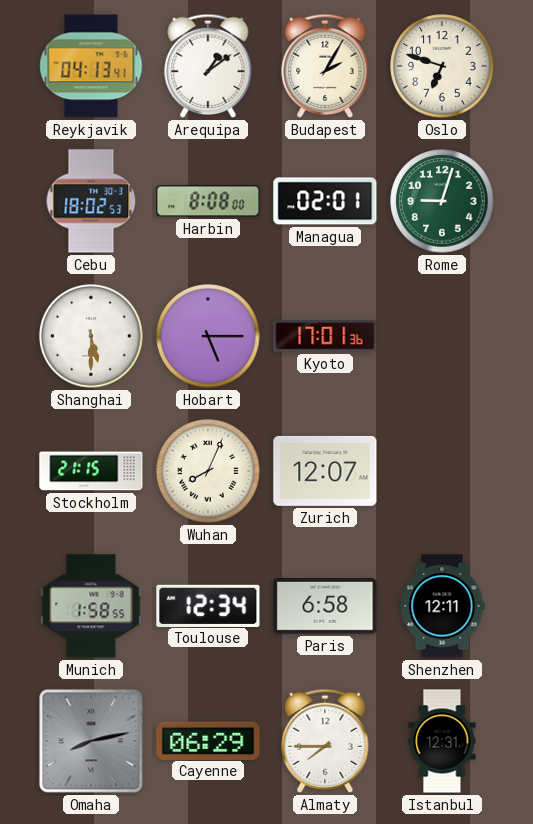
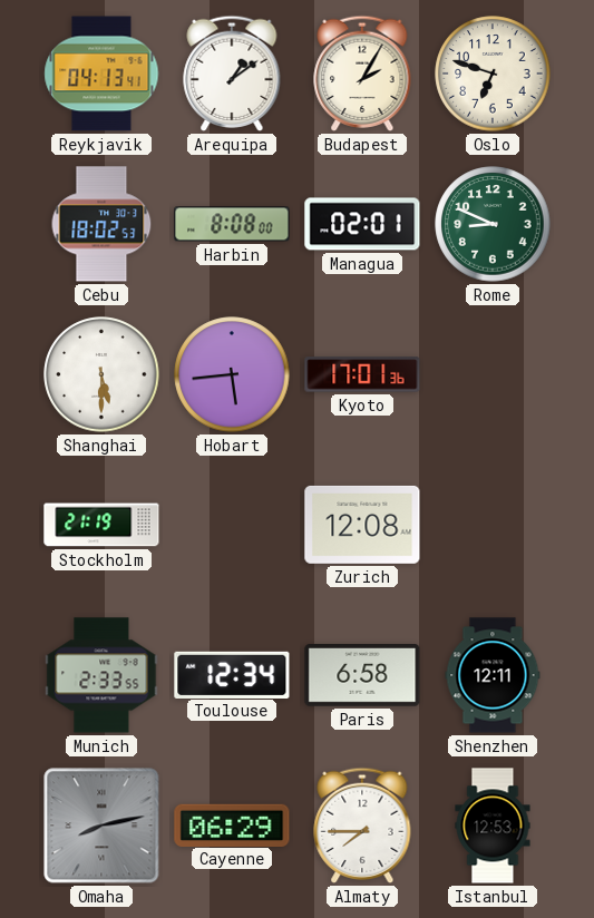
Rome: 9:03 -> 8:49
Hobart: 5:15 -> 5:44
Stockholm: 21:15 -> 21:19
Wuhan: 8:04 -> none
Zurich: 12:07 -> 12:08
Munich: 1:58 -> 2:33
Istanbul: 12:31 -> 12:53
